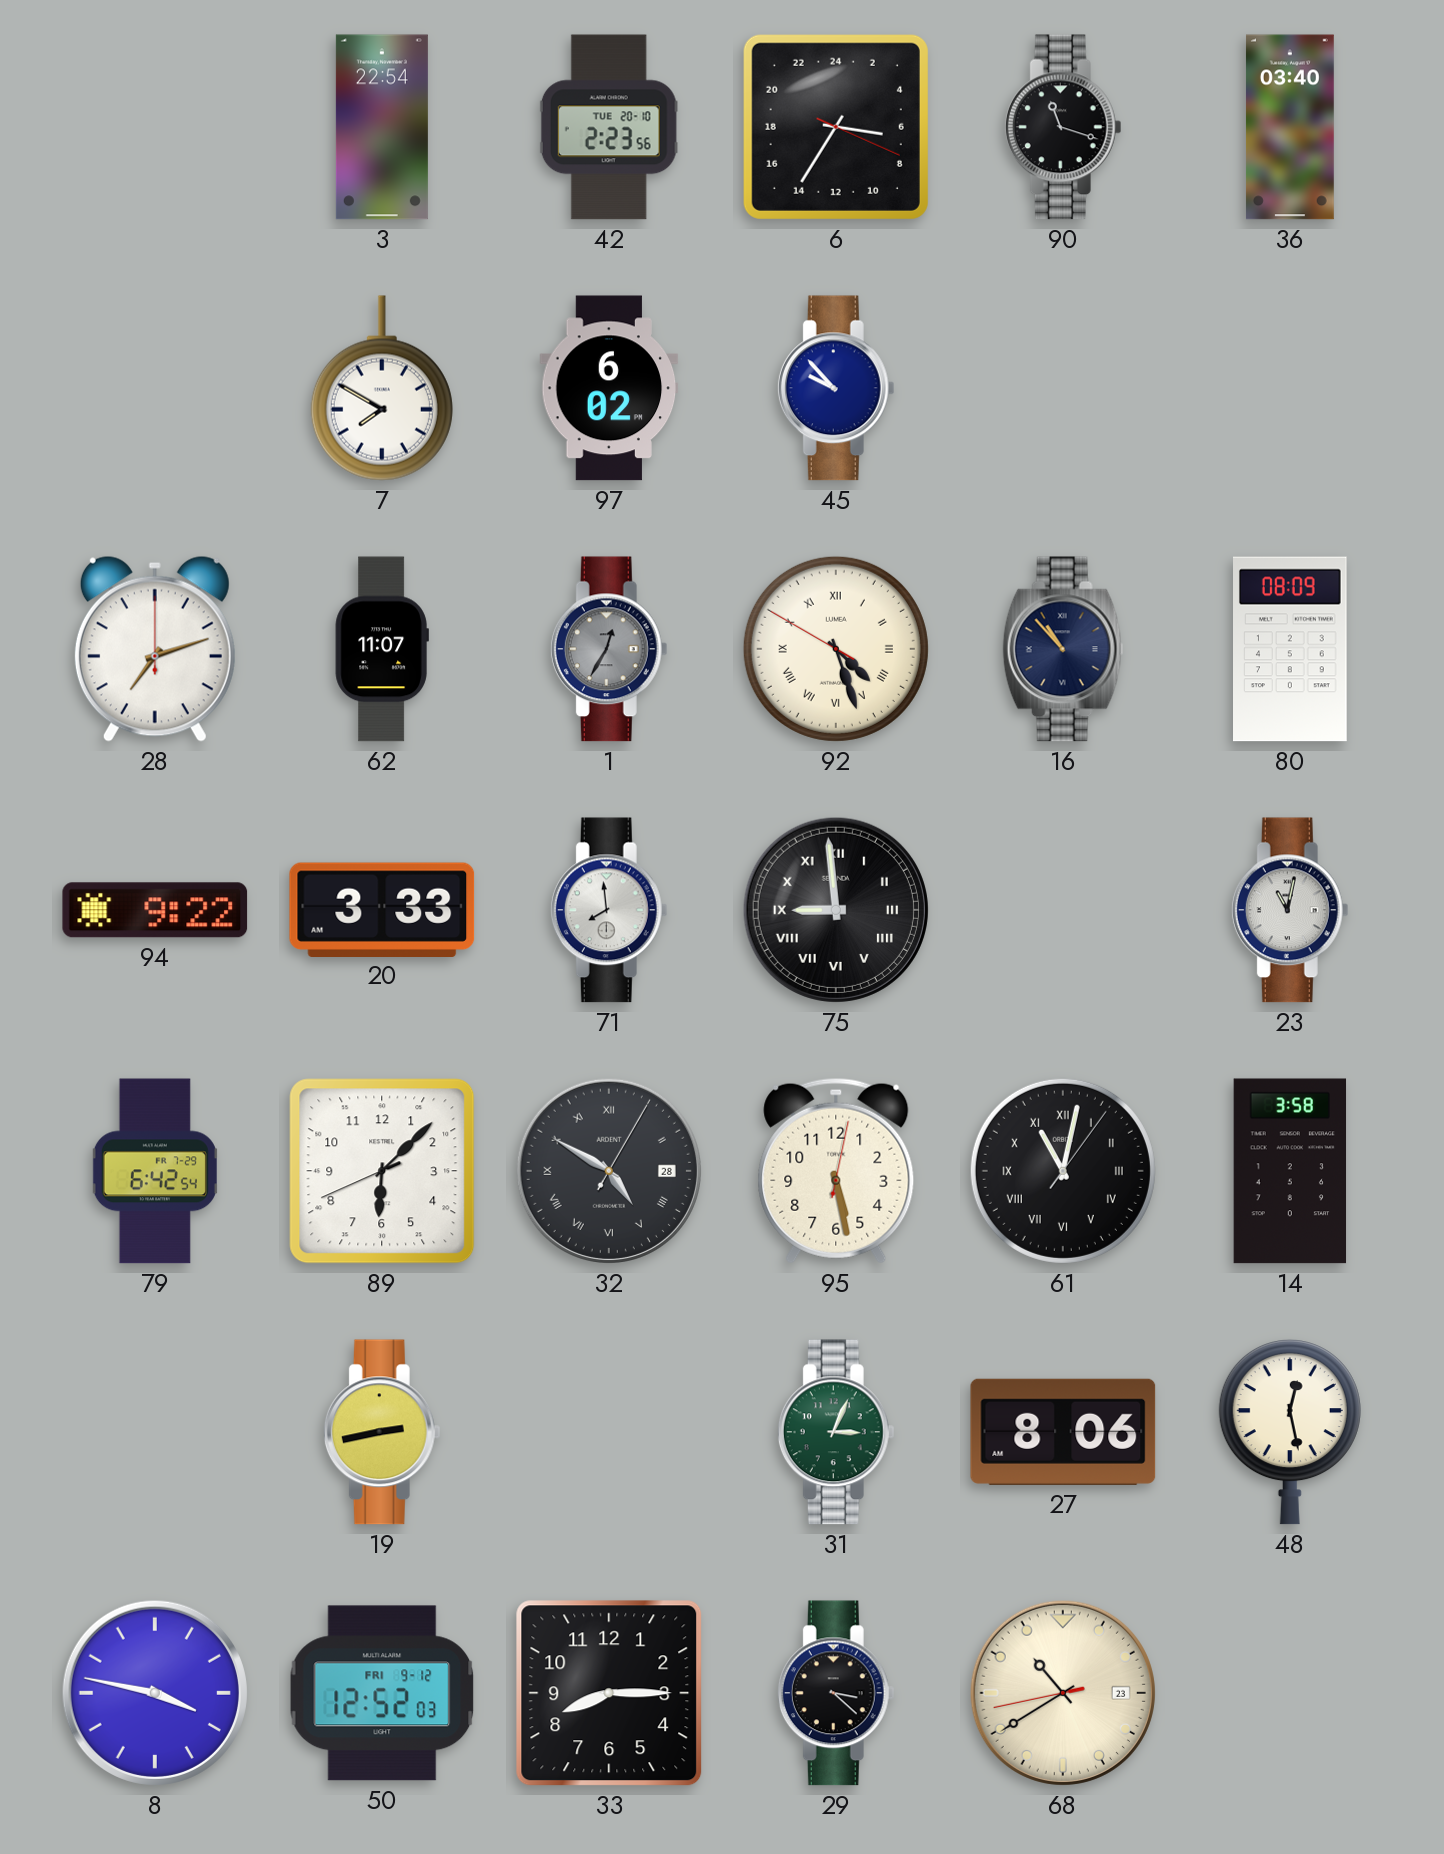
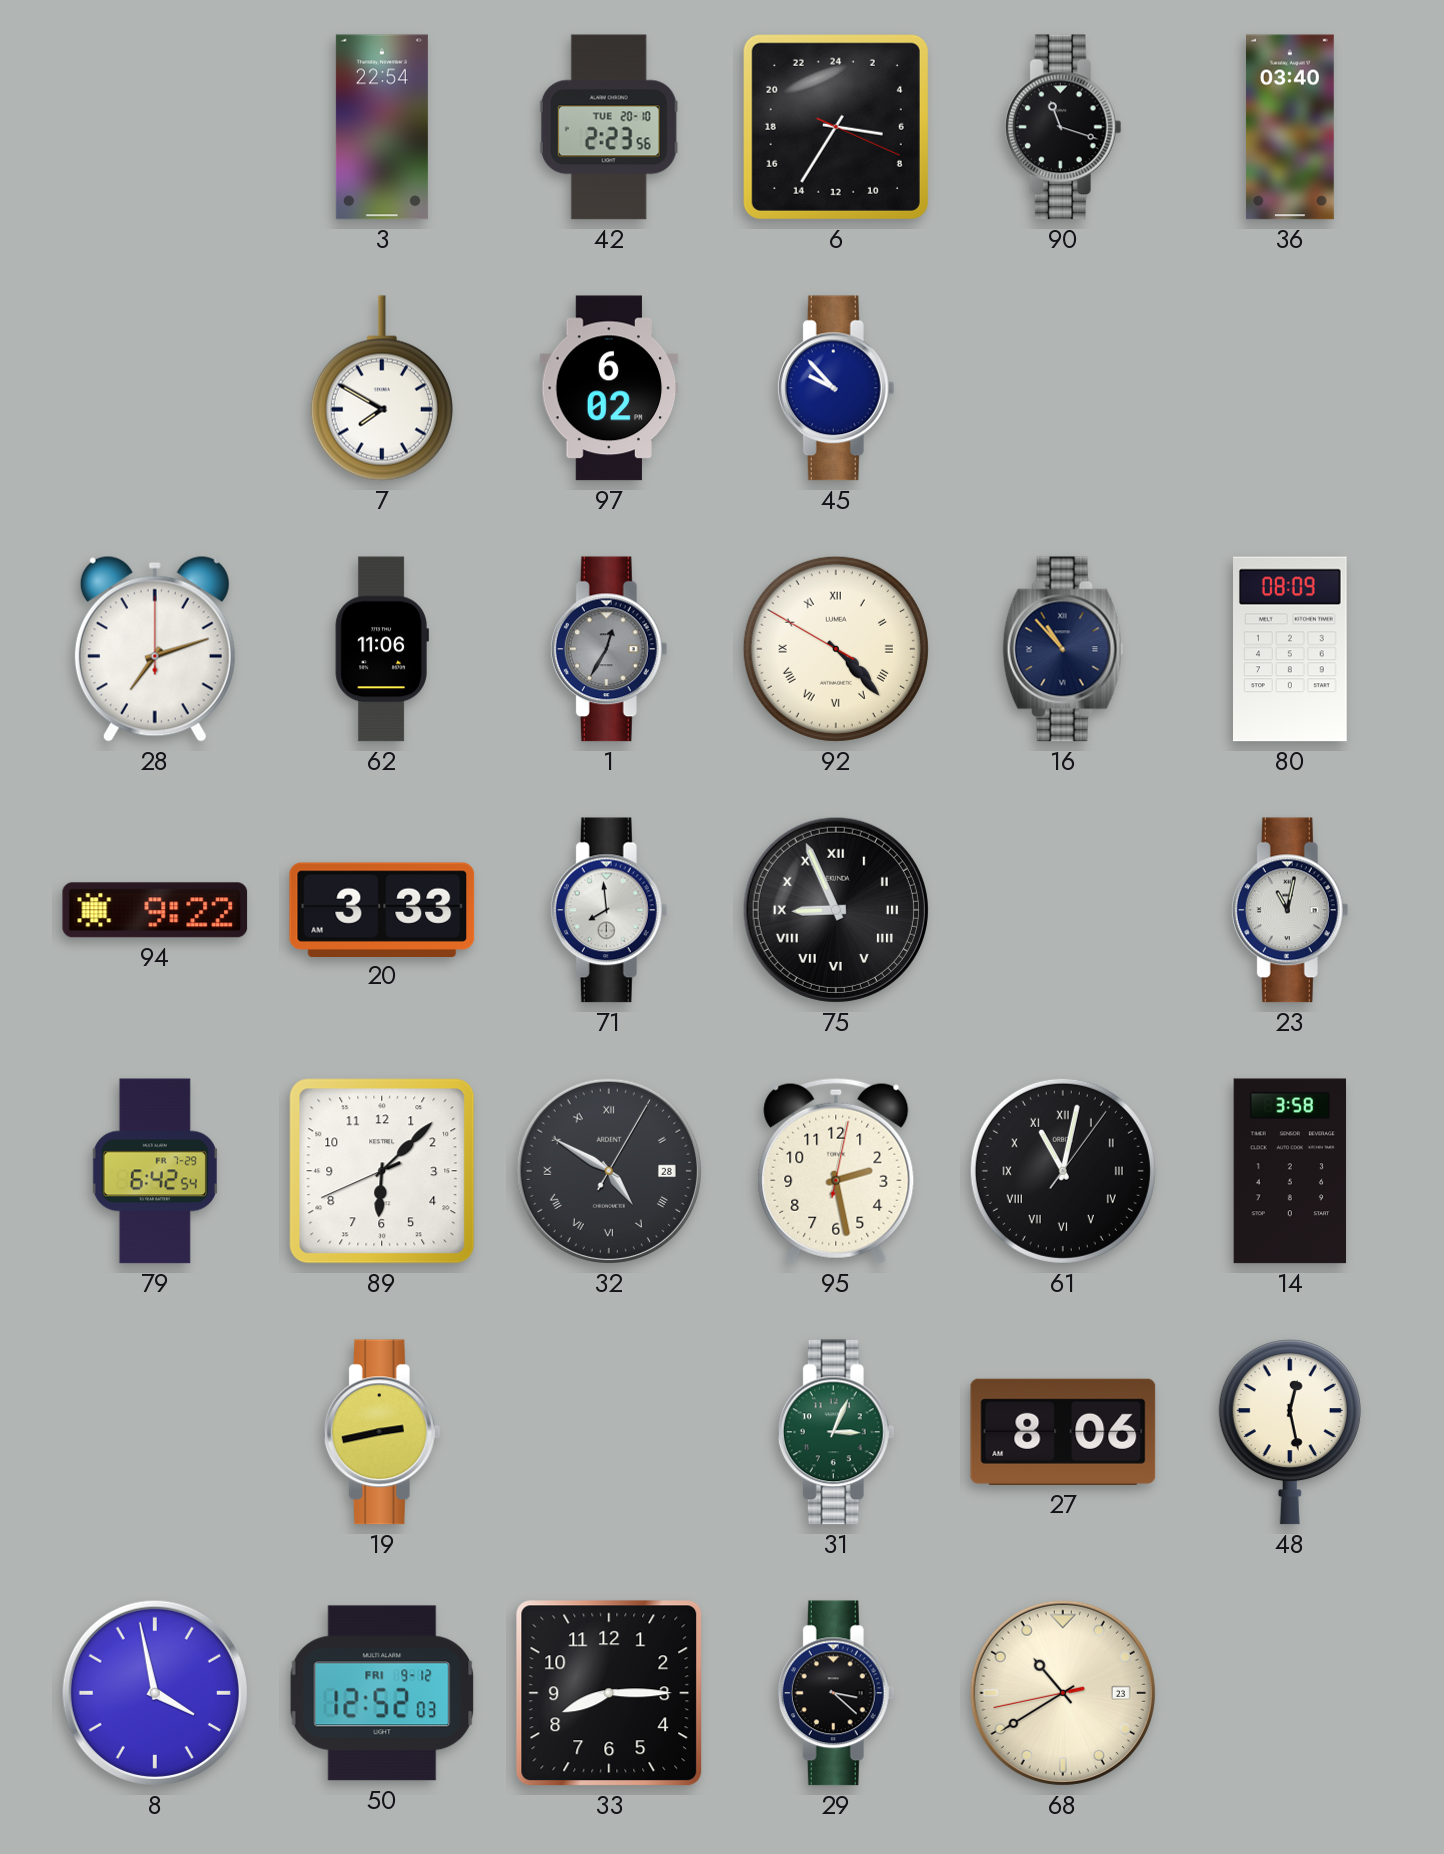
62: 11:07 -> 11:06
92: 4:26 -> 4:22
75: 8:59 -> 8:56
95: 5:28 -> 2:28
8: 3:47 -> 3:58
